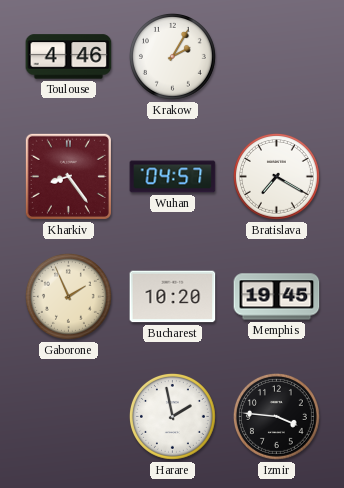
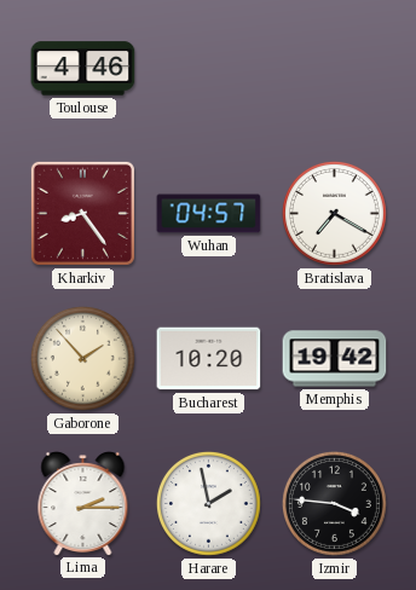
Krakow: 2:05 -> none
Gaborone: 1:56 -> 1:53
Memphis: 19:45 -> 19:42
Lima: none -> 2:15
